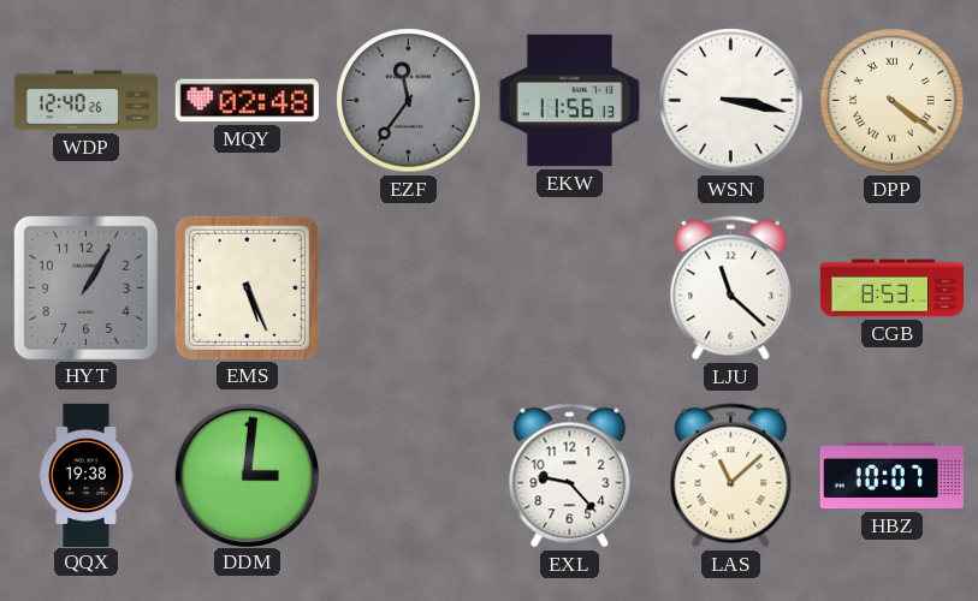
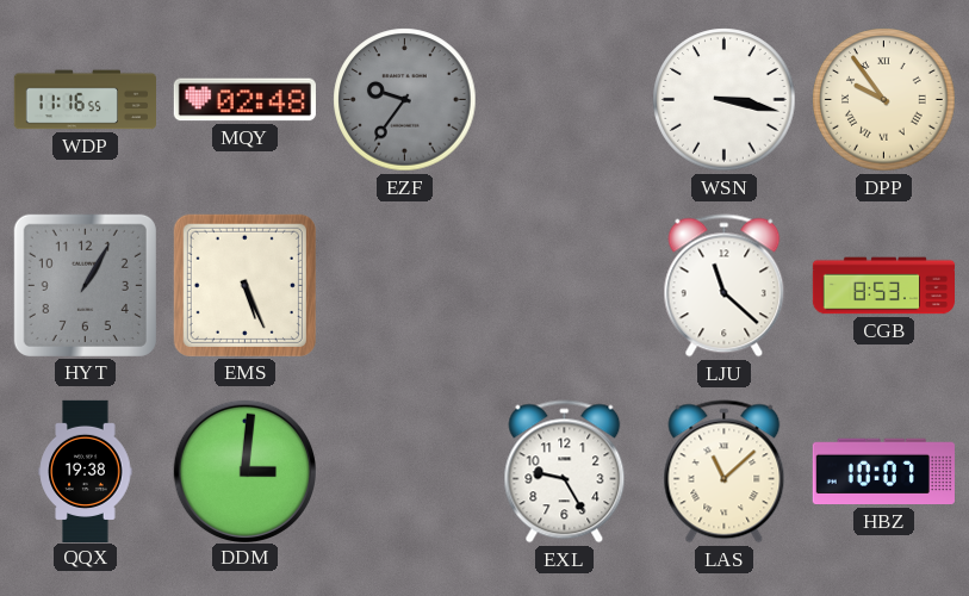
WDP: 12:40 -> 11:16
EZF: 11:36 -> 9:36
EKW: 11:56 -> none
DPP: 4:21 -> 9:54
EXL: 9:23 -> 9:25
